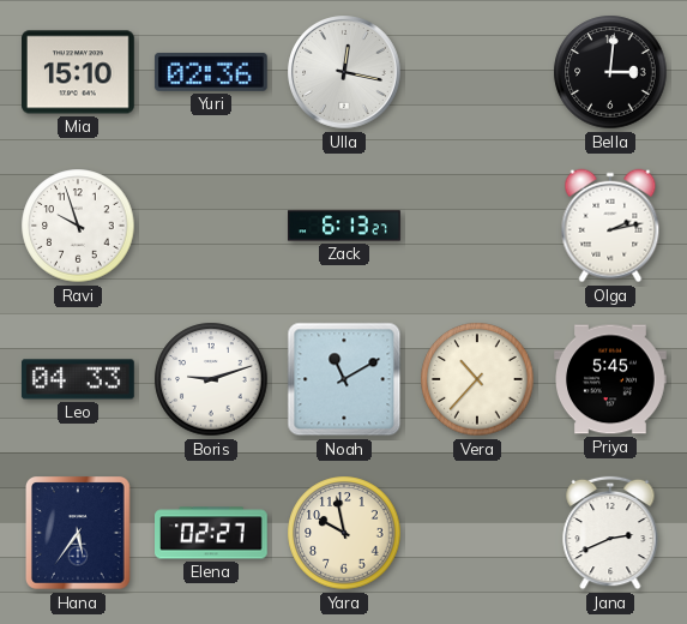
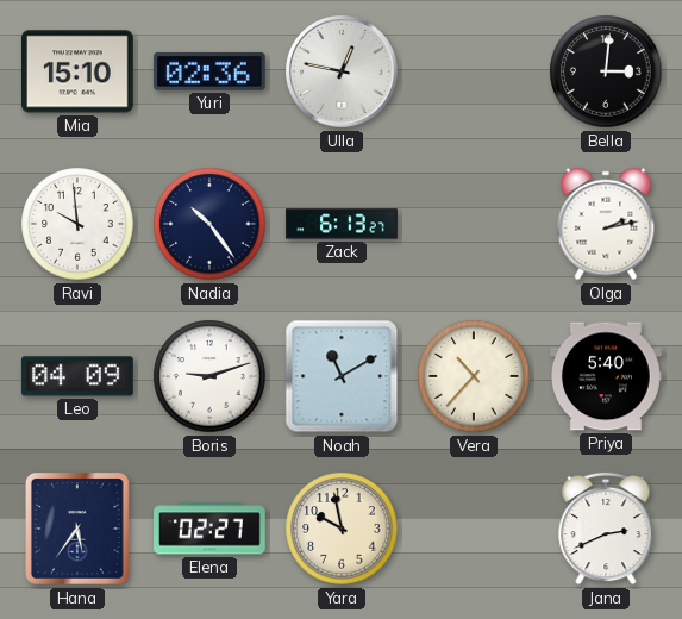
Ulla: 12:17 -> 12:47
Ravi: 9:57 -> 9:59
Nadia: none -> 10:24
Leo: 04:33 -> 04:09
Priya: 5:45 -> 5:40
